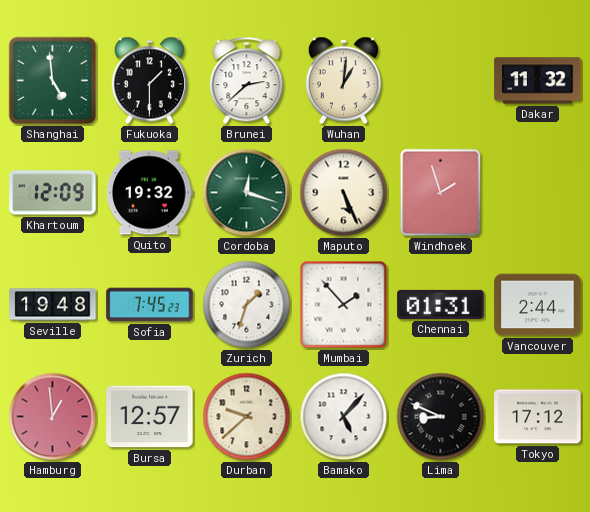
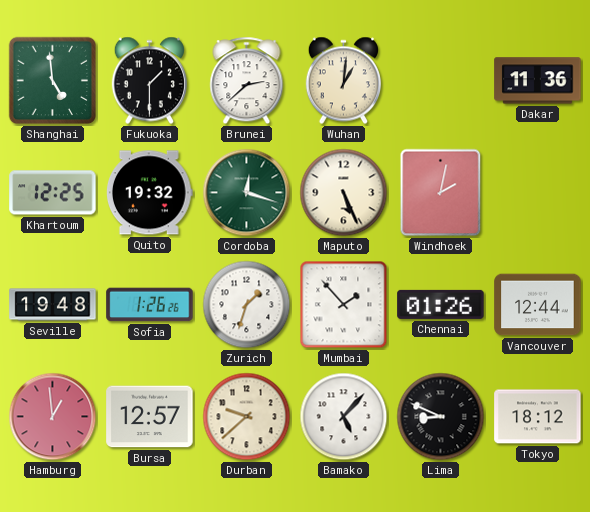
Dakar: 11:32 -> 11:36
Khartoum: 12:09 -> 12:25
Windhoek: 1:57 -> 2:02
Sofia: 7:45 -> 1:26
Chennai: 01:31 -> 01:26
Vancouver: 2:44 -> 12:44
Tokyo: 17:12 -> 18:12
